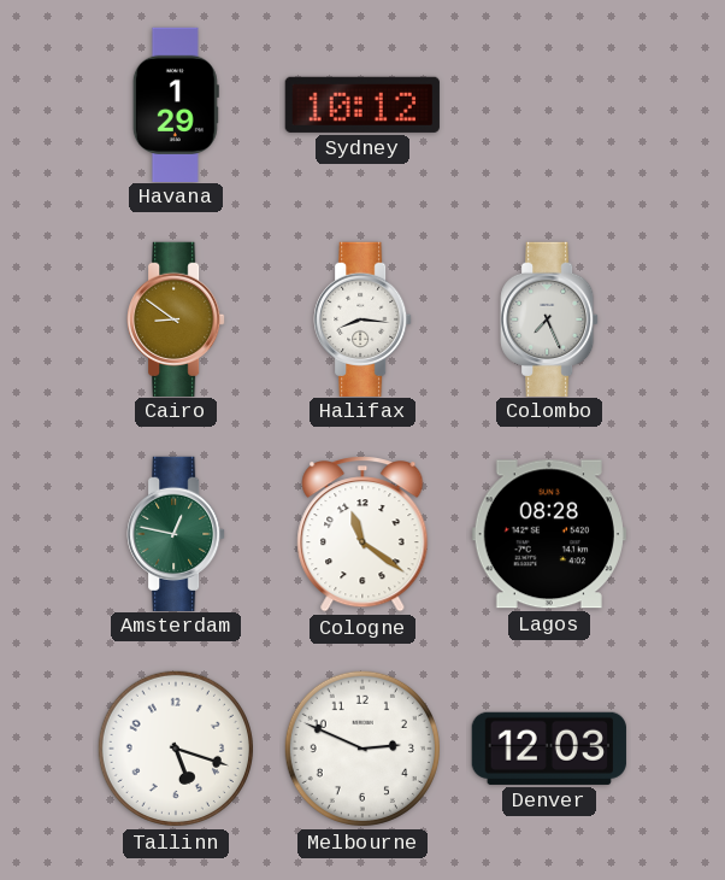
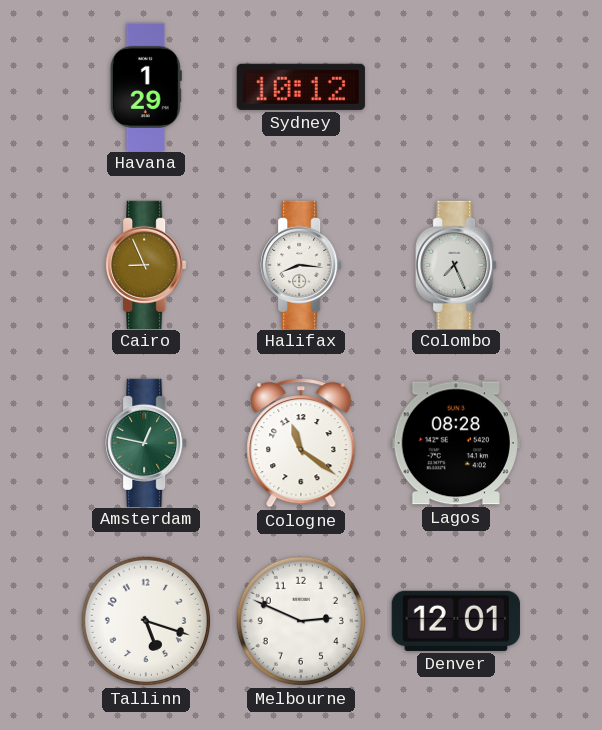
Cairo: 8:51 -> 8:56
Denver: 12:03 -> 12:01
